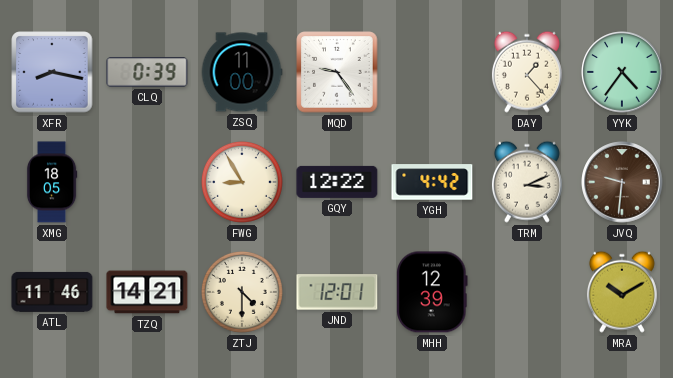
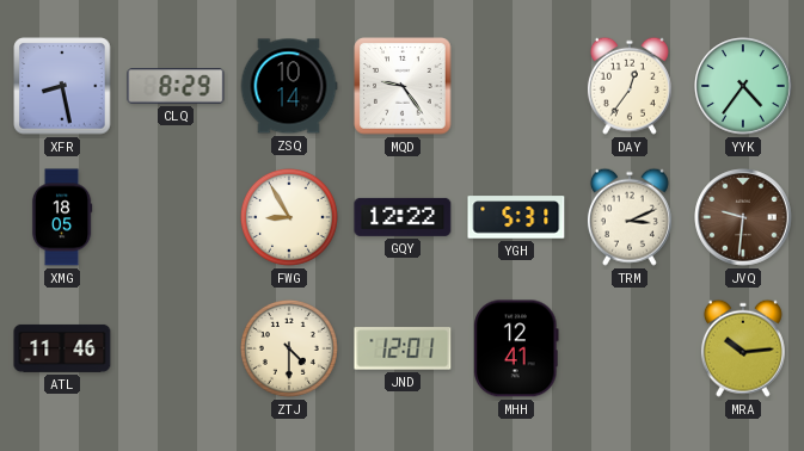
XFR: 8:17 -> 8:28
CLQ: 0:39 -> 8:29
ZSQ: 11:00 -> 10:14
DAY: 1:23 -> 12:36
YGH: 4:42 -> 5:31
TZQ: 14:21 -> none
MHH: 12:39 -> 12:41
MRA: 10:10 -> 10:14
